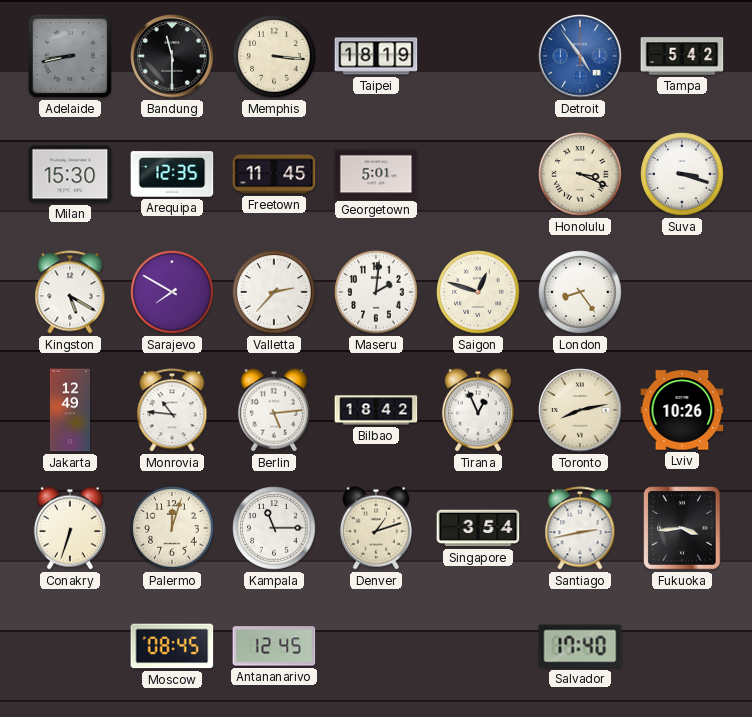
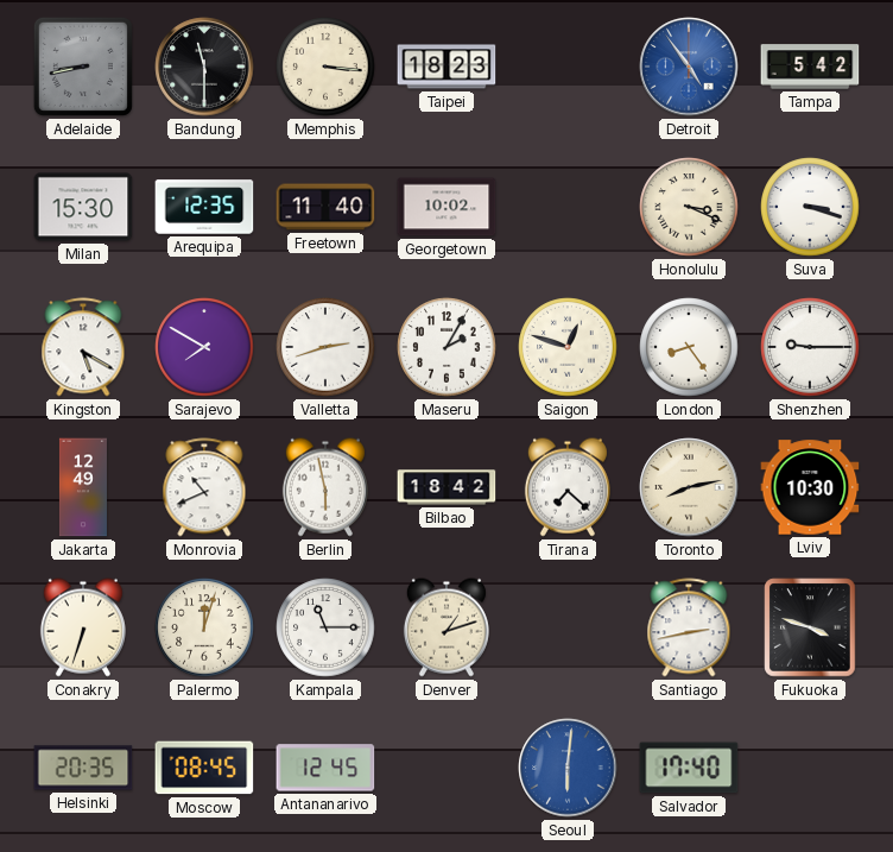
Taipei: 18:19 -> 18:23
Freetown: 11:45 -> 11:40
Georgetown: 5:01 -> 10:02
Valletta: 2:37 -> 2:42
Maseru: 2:01 -> 2:05
Shenzhen: none -> 9:15
Monrovia: 10:46 -> 10:41
Berlin: 5:14 -> 5:58
Tirana: 12:56 -> 7:22
Lviv: 10:26 -> 10:30
Singapore: 3:54 -> none
Fukuoka: 3:44 -> 3:48
Helsinki: none -> 20:35
Seoul: none -> 6:01
